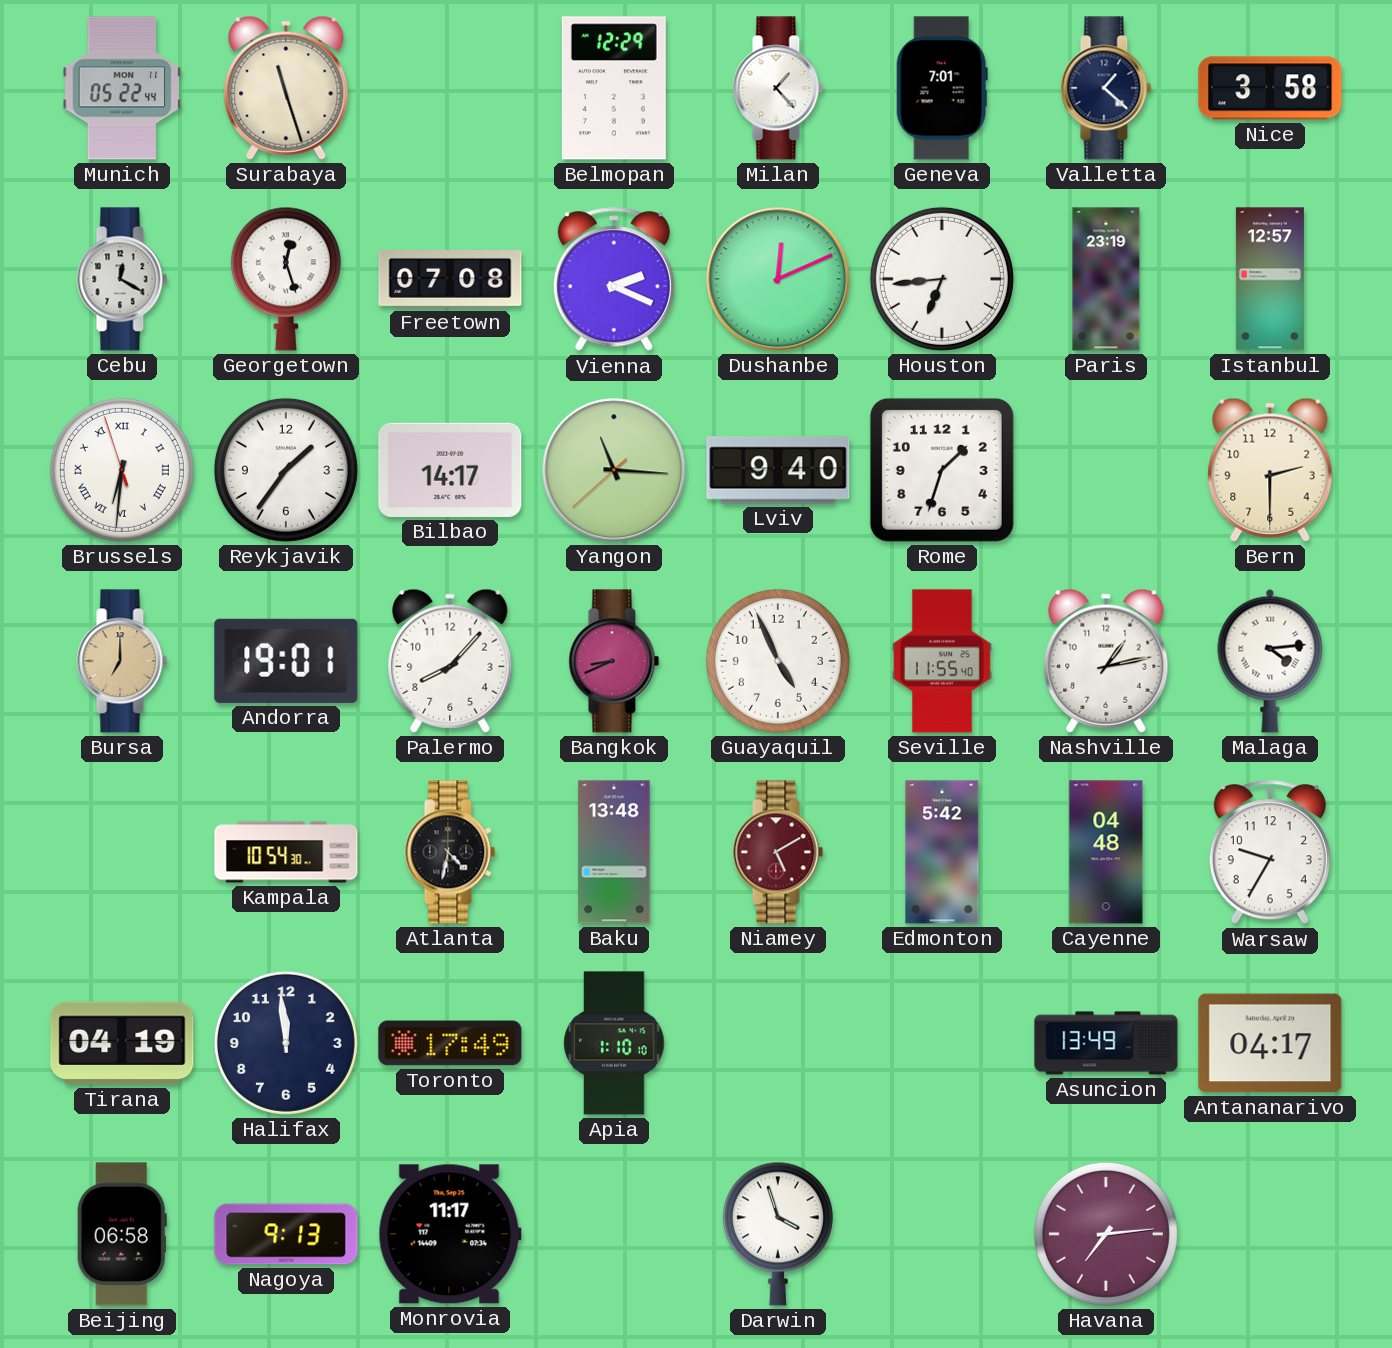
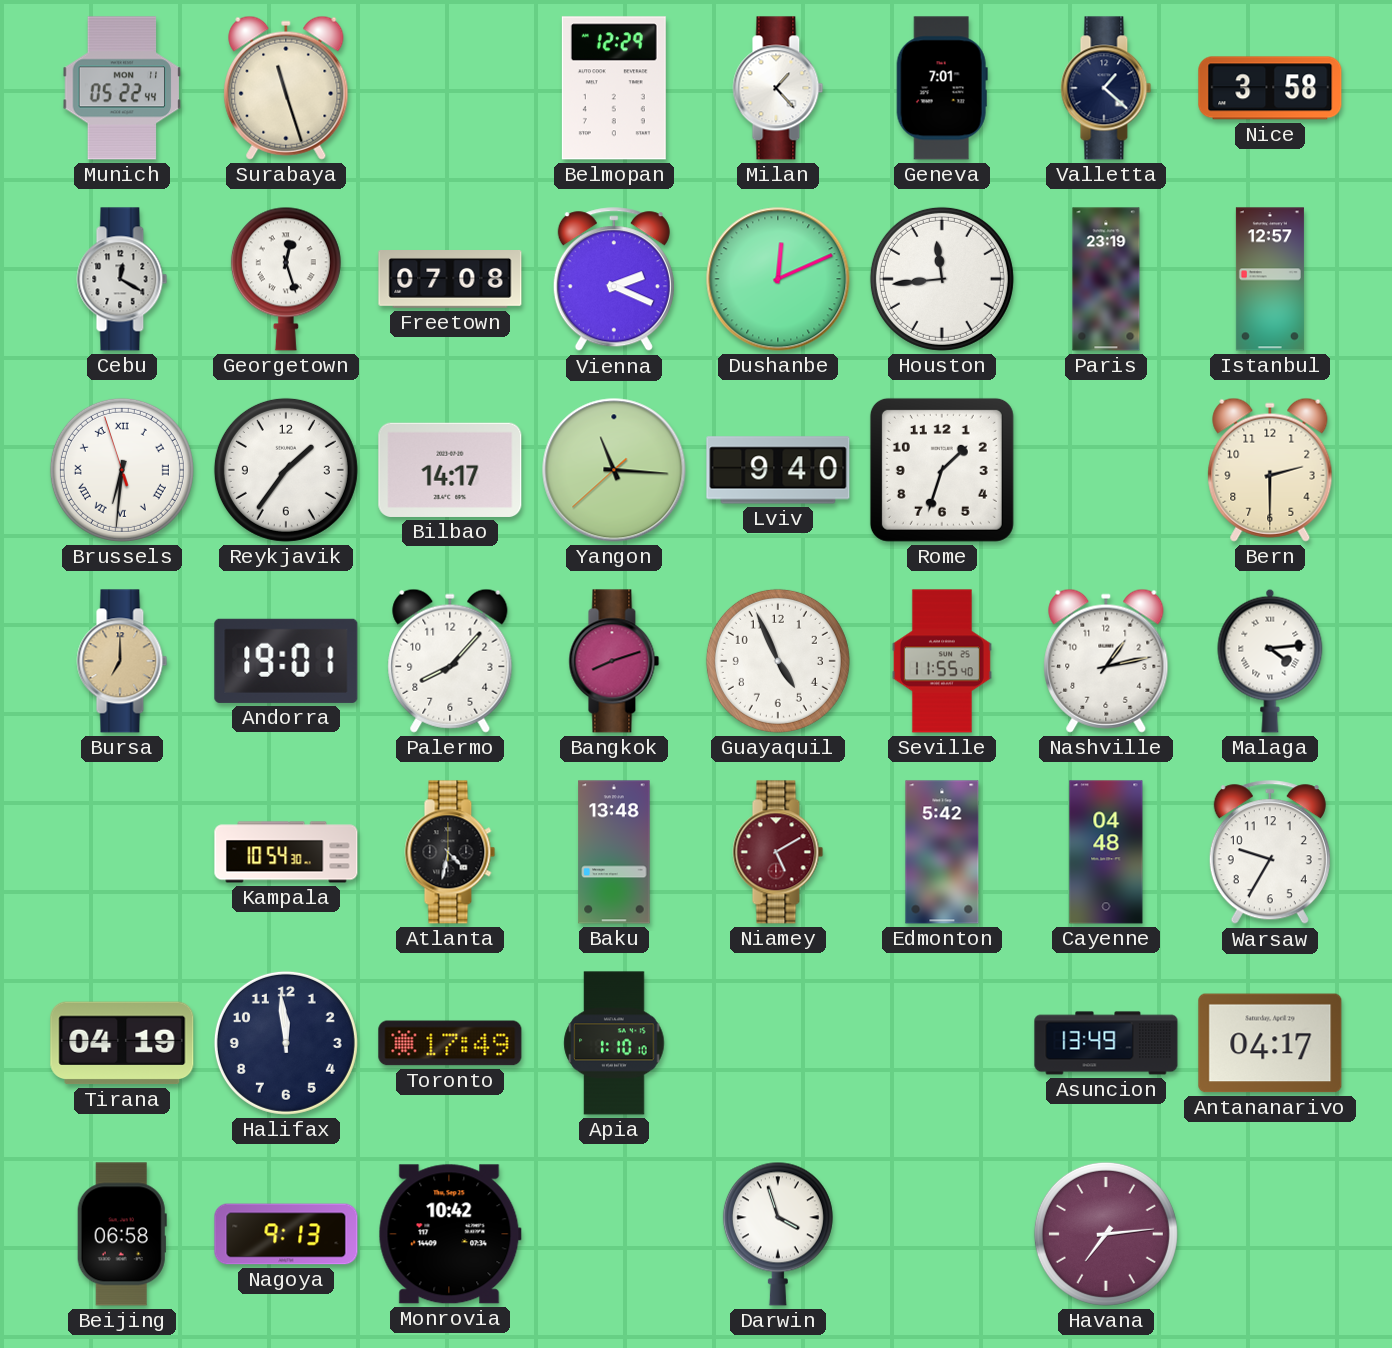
Houston: 6:44 -> 11:44
Bangkok: 8:41 -> 8:12
Monrovia: 11:17 -> 10:42
